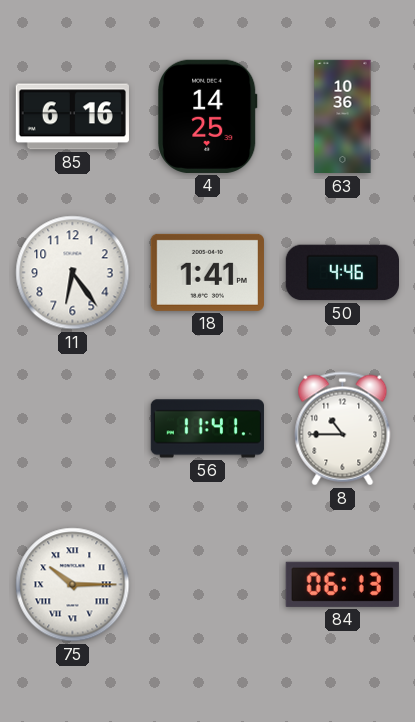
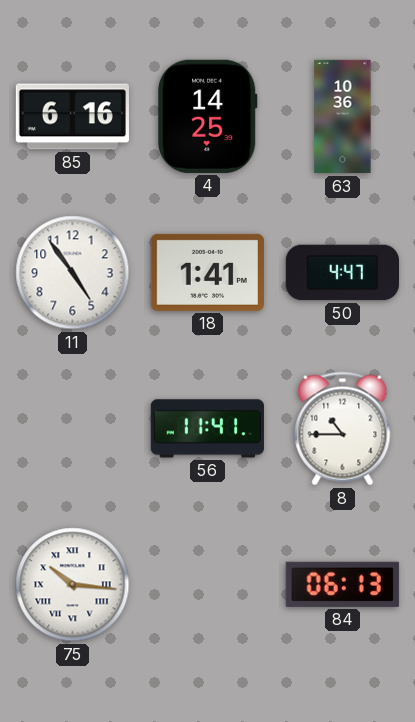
11: 6:24 -> 4:54
50: 4:46 -> 4:47
75: 10:15 -> 10:16
